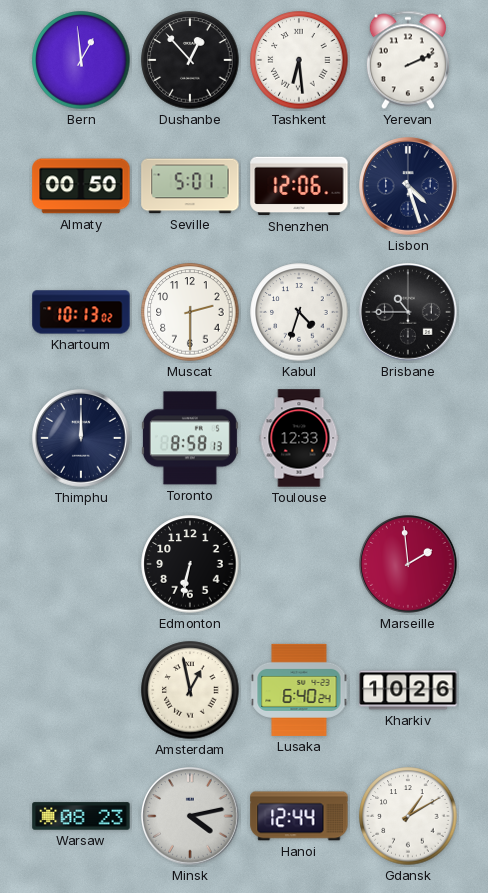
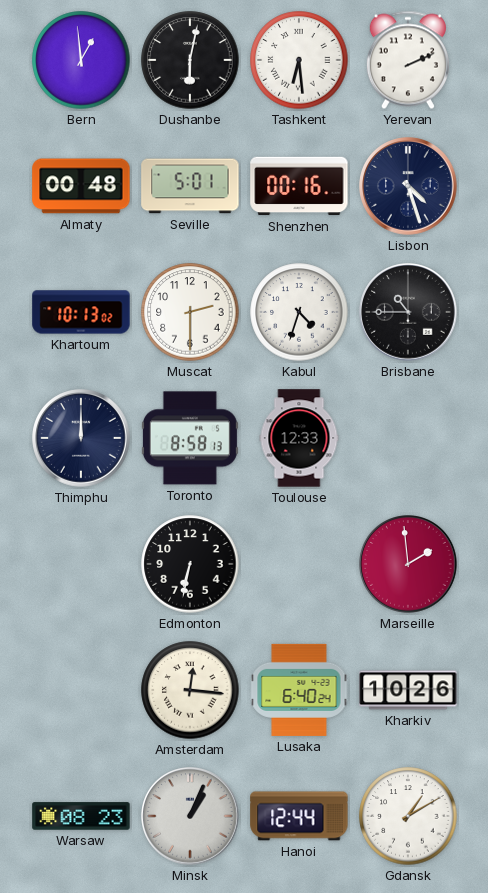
Dushanbe: 12:53 -> 6:02
Almaty: 00:50 -> 00:48
Shenzhen: 12:06 -> 00:16
Amsterdam: 12:58 -> 12:16
Minsk: 4:13 -> 1:04
